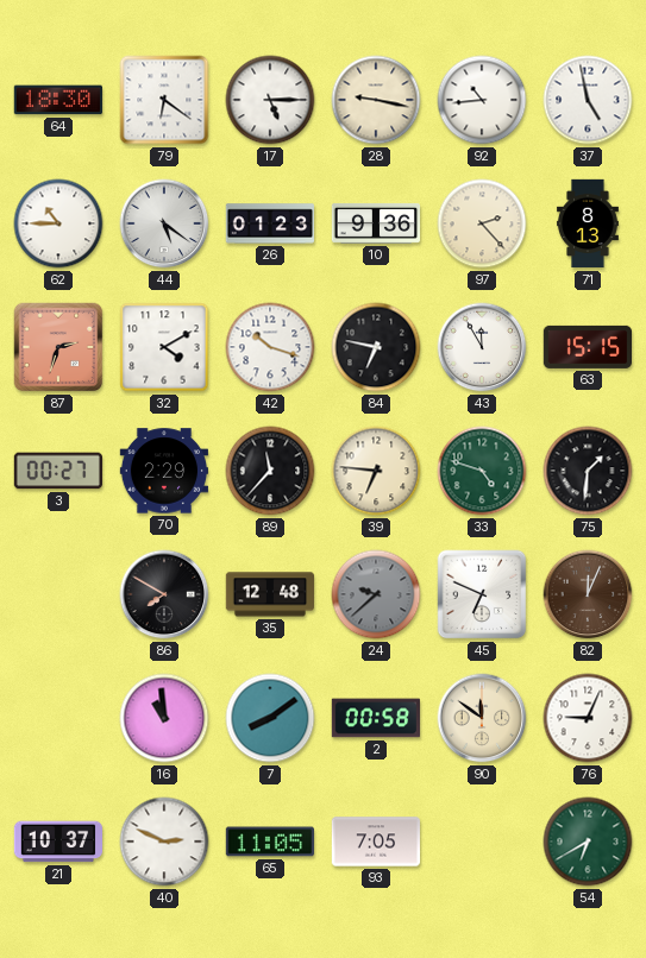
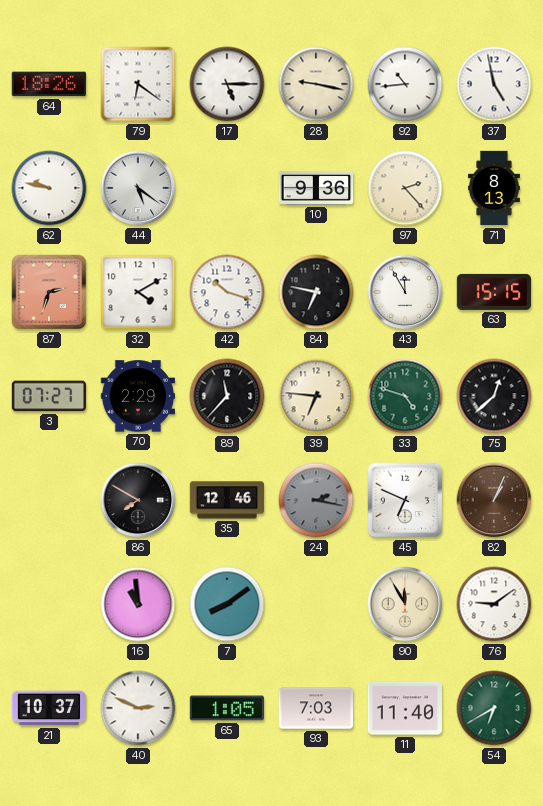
64: 18:30 -> 18:26
62: 10:45 -> 9:47
26: 01:23 -> none
3: 00:27 -> 07:27
75: 1:31 -> 12:38
35: 12:48 -> 12:46
24: 9:38 -> 2:17
82: 12:04 -> 1:04
2: 00:58 -> none
90: 11:51 -> 11:55
76: 9:04 -> 9:09
65: 11:05 -> 1:05
93: 7:05 -> 7:03
11: none -> 11:40
